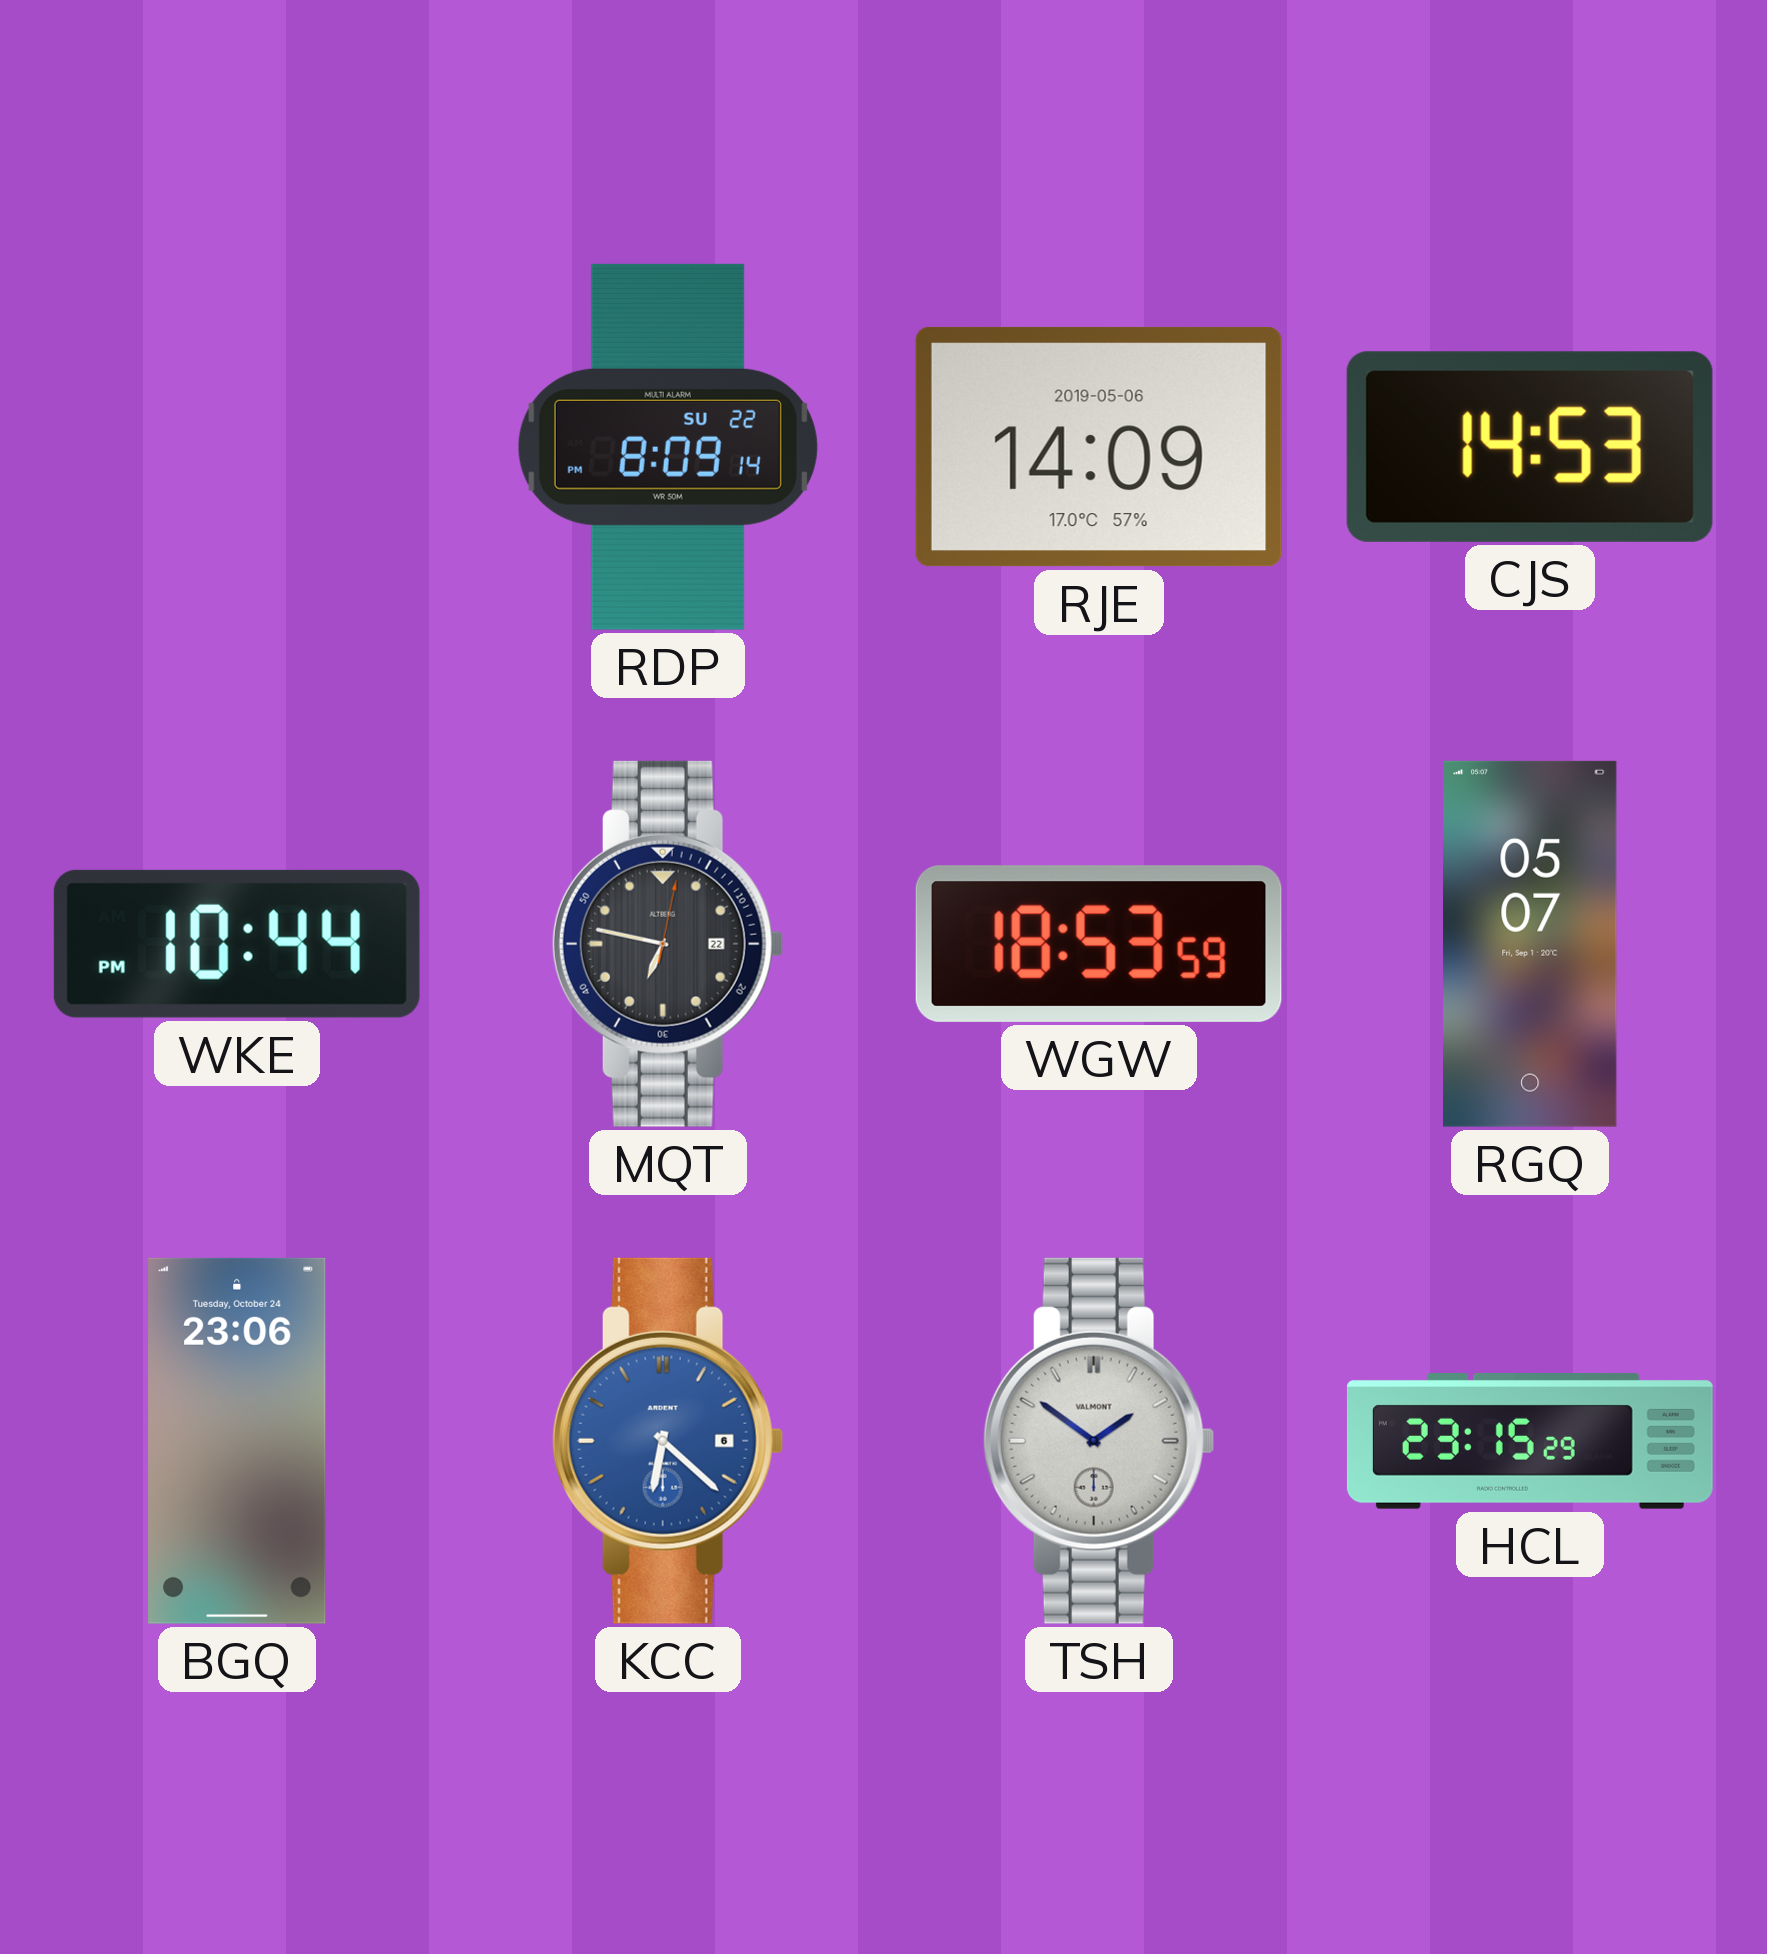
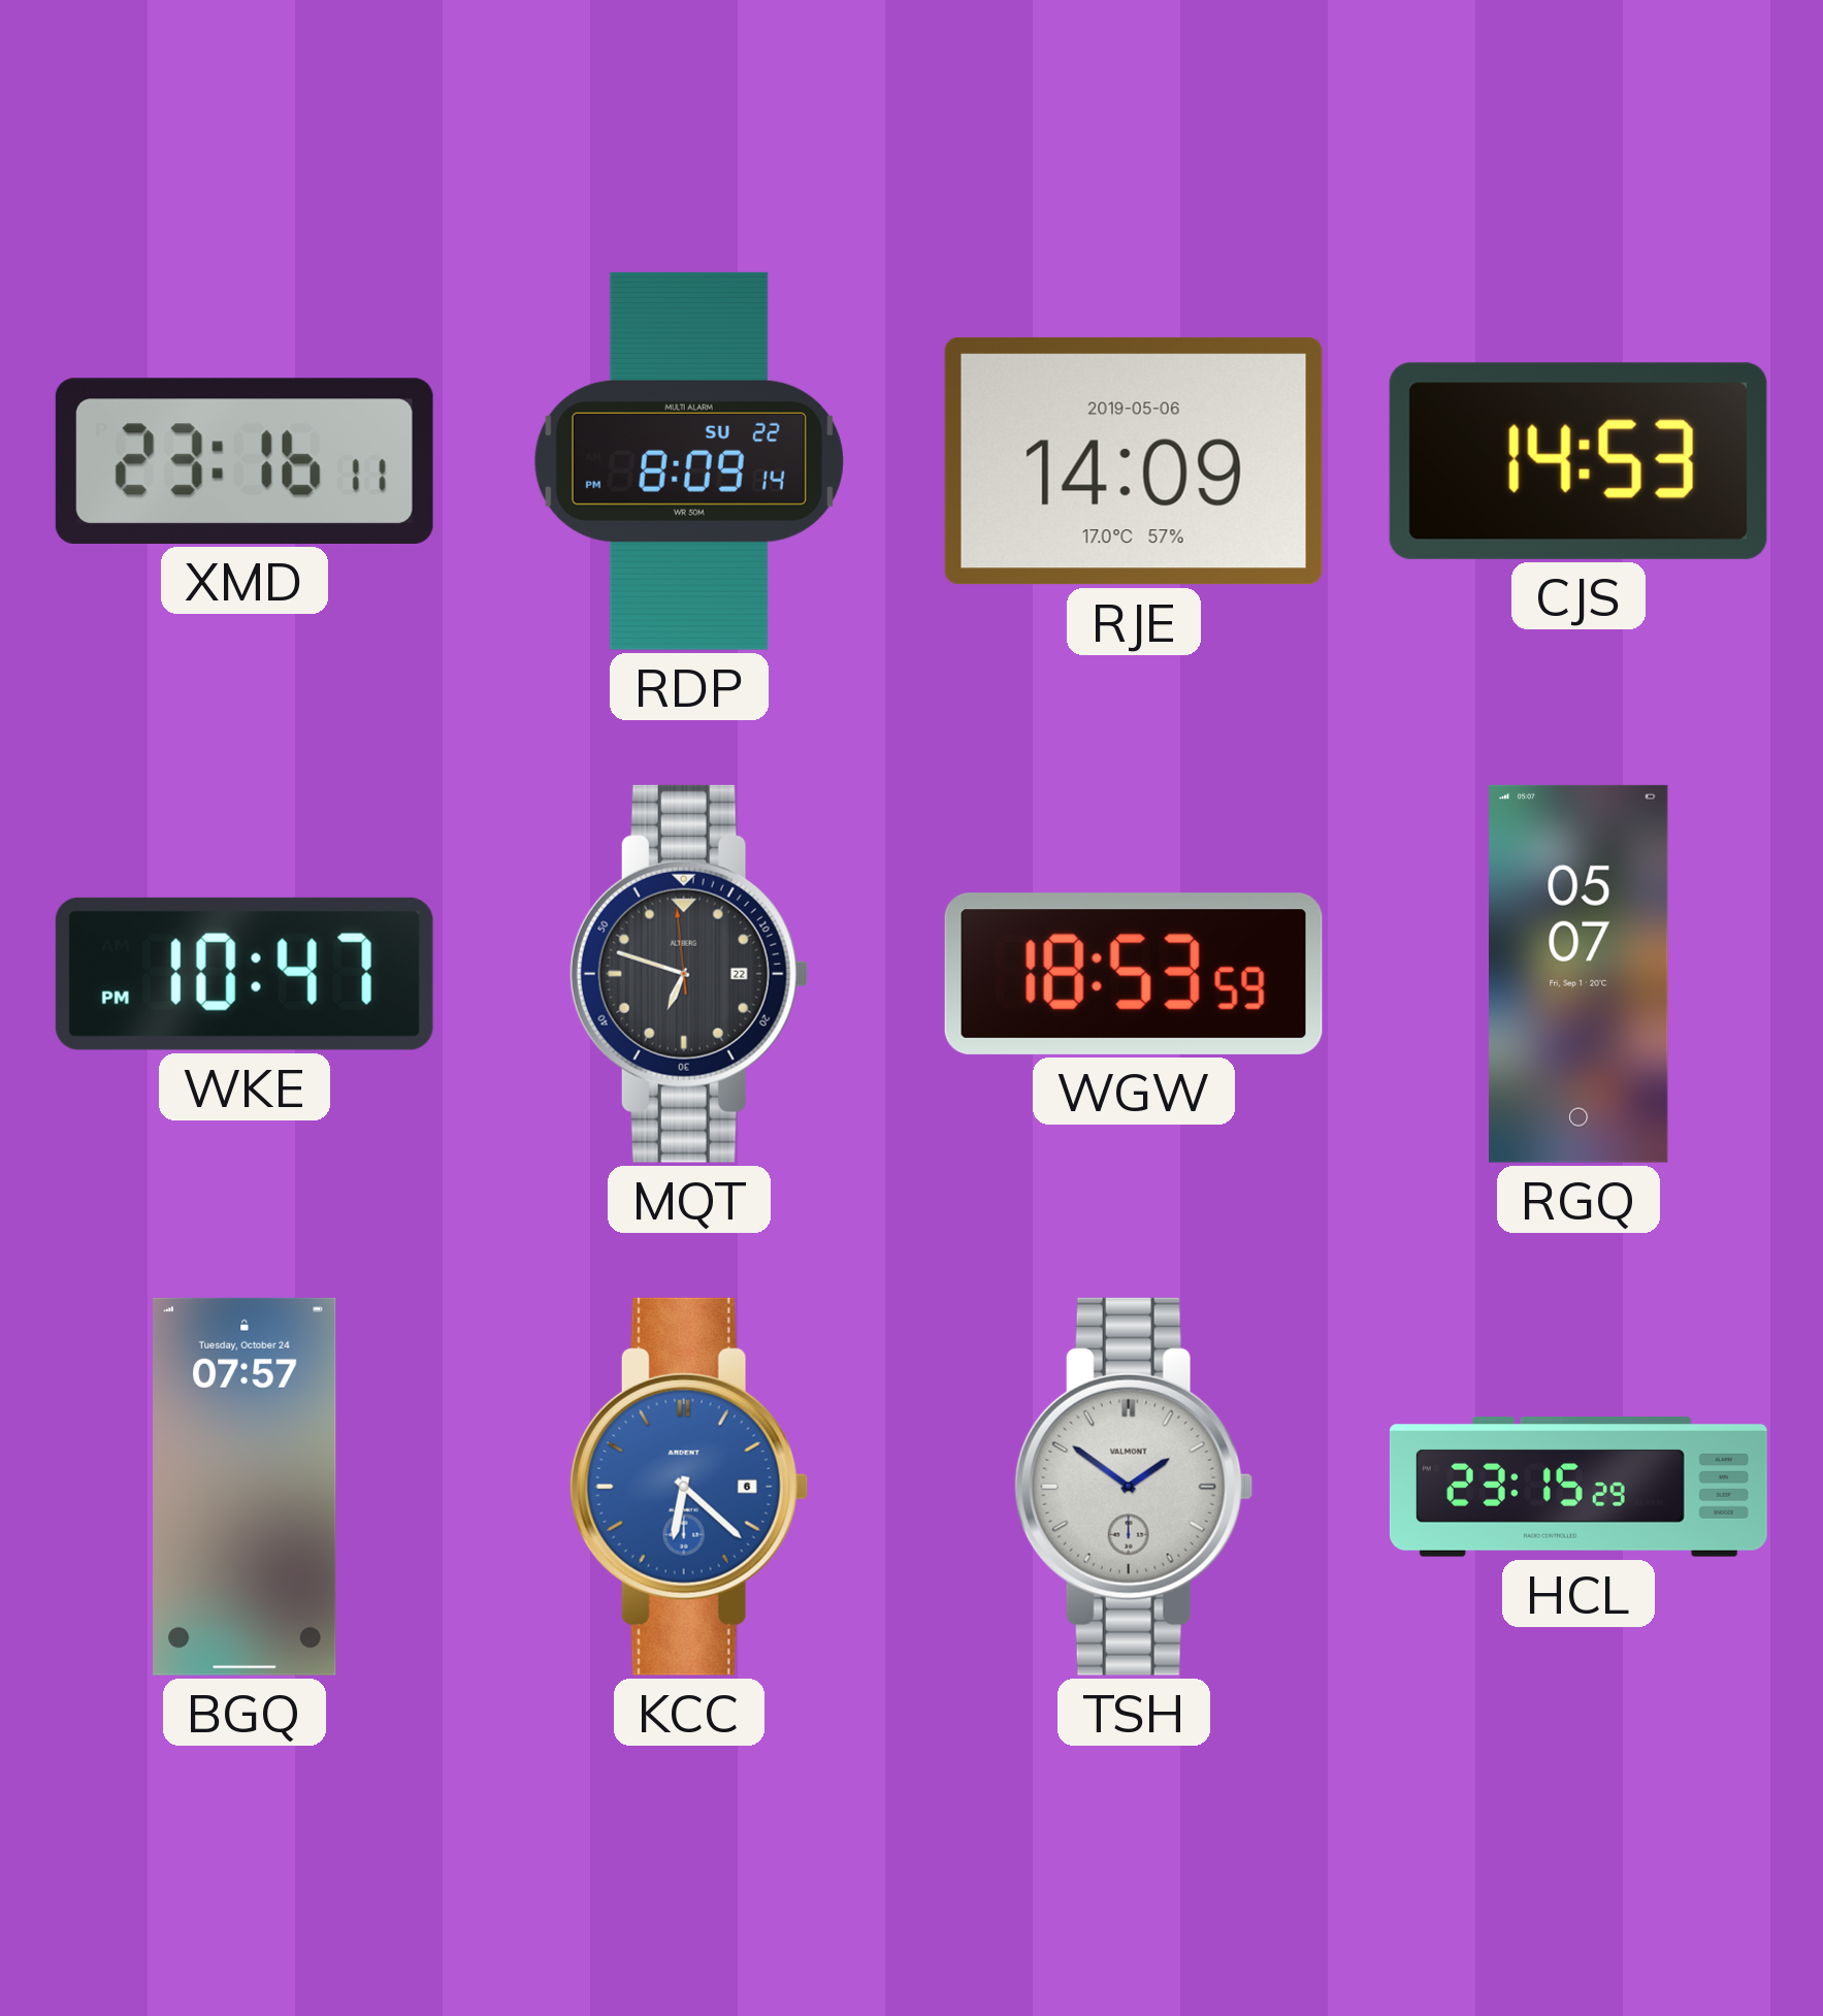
XMD: none -> 23:16
WKE: 10:44 -> 10:47
MQT: 6:47:02 -> 6:47:59
BGQ: 23:06 -> 07:57
